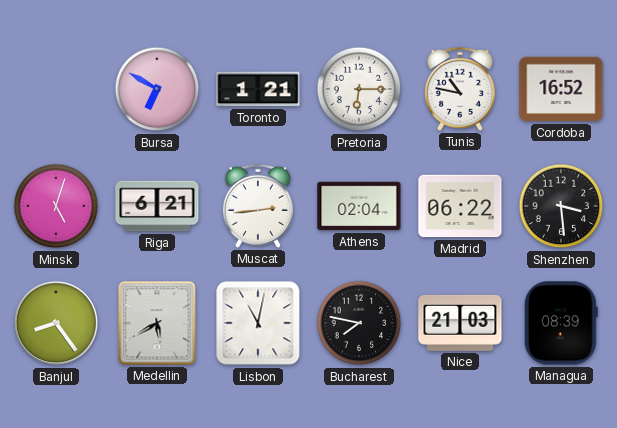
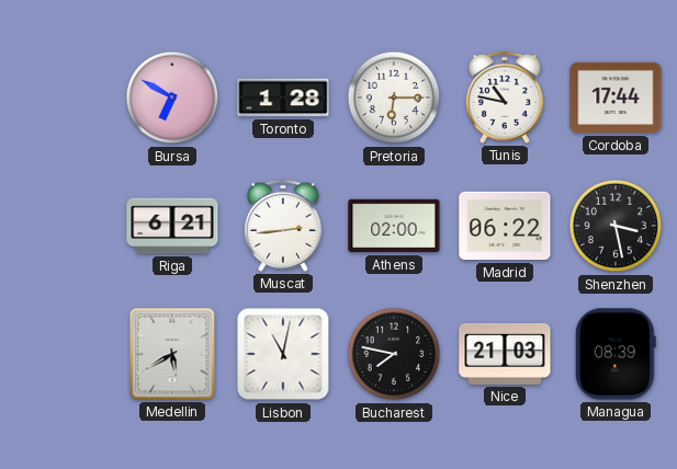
Toronto: 1:21 -> 1:28
Cordoba: 16:52 -> 17:44
Minsk: 5:03 -> none
Athens: 02:04 -> 02:00
Shenzhen: 3:29 -> 3:28
Banjul: 8:24 -> none
